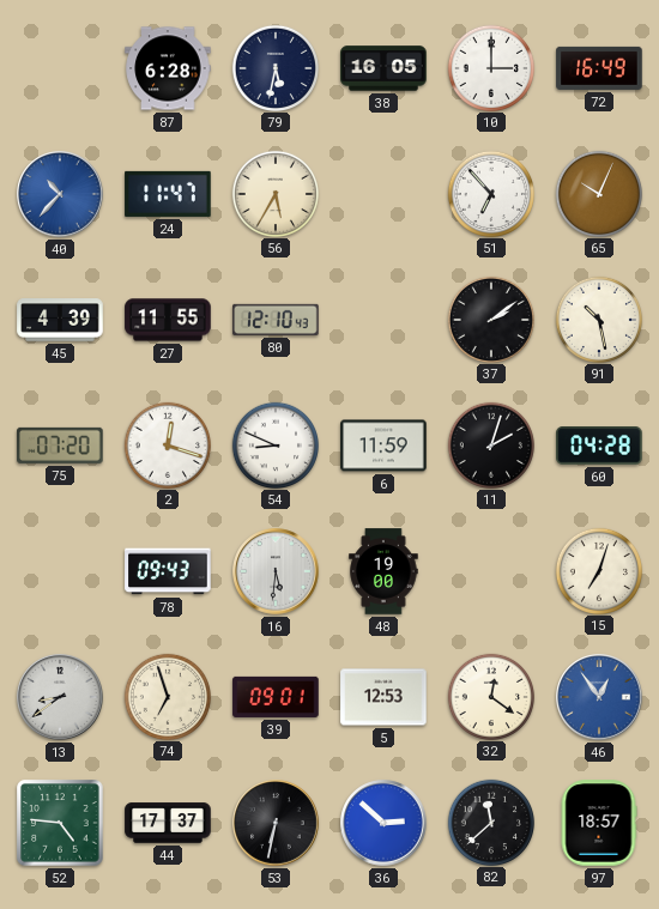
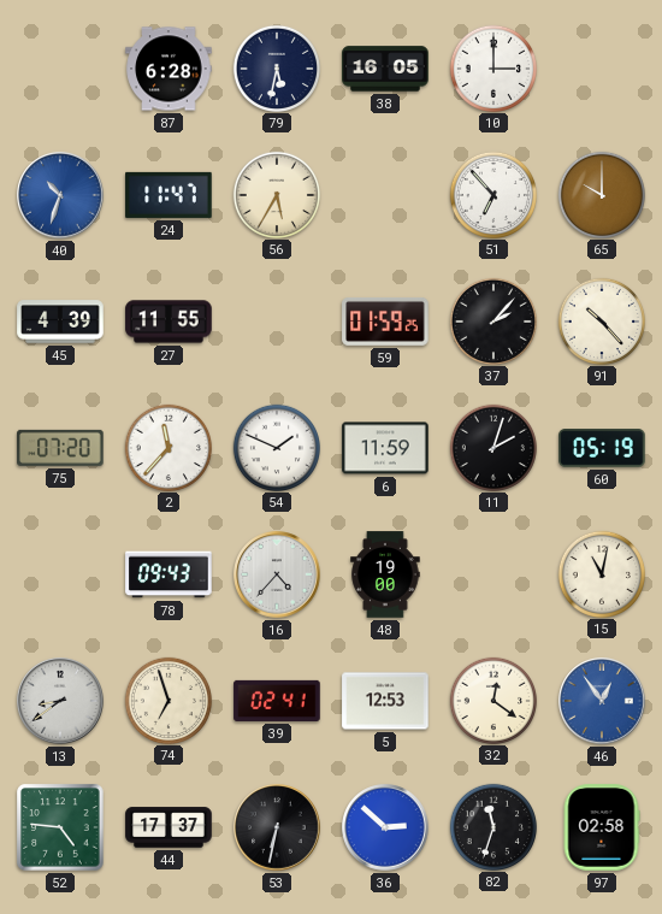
72: 16:49 -> none
40: 10:37 -> 10:33
65: 10:04 -> 10:00
80: 12:10 -> none
59: none -> 01:59
37: 2:09 -> 2:07
91: 10:28 -> 10:23
2: 12:18 -> 11:37
54: 8:49 -> 1:49
60: 04:28 -> 05:19
16: 5:31 -> 4:37
15: 7:03 -> 11:02
39: 09:01 -> 02:41
82: 11:38 -> 11:33
97: 18:57 -> 02:58
